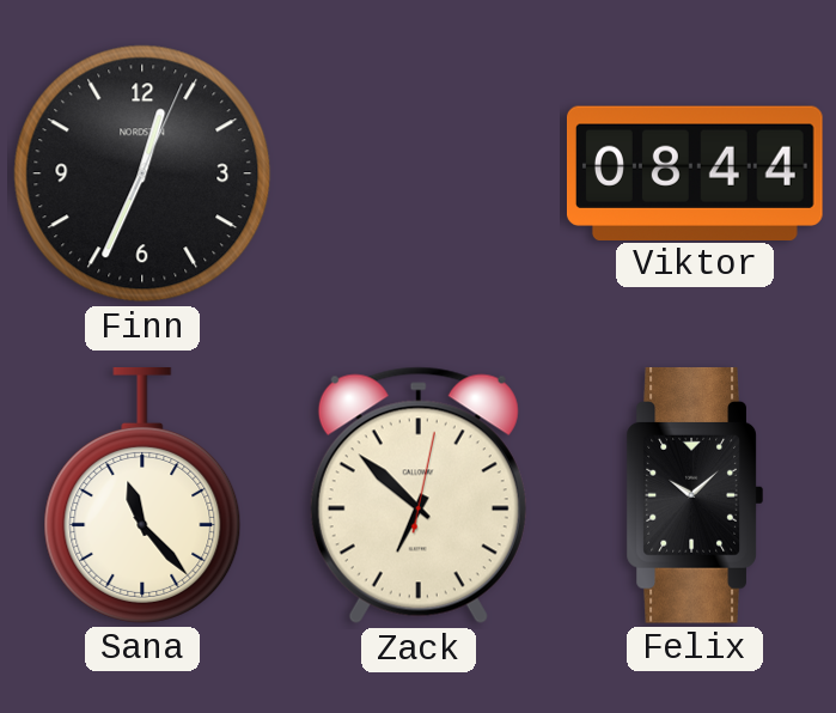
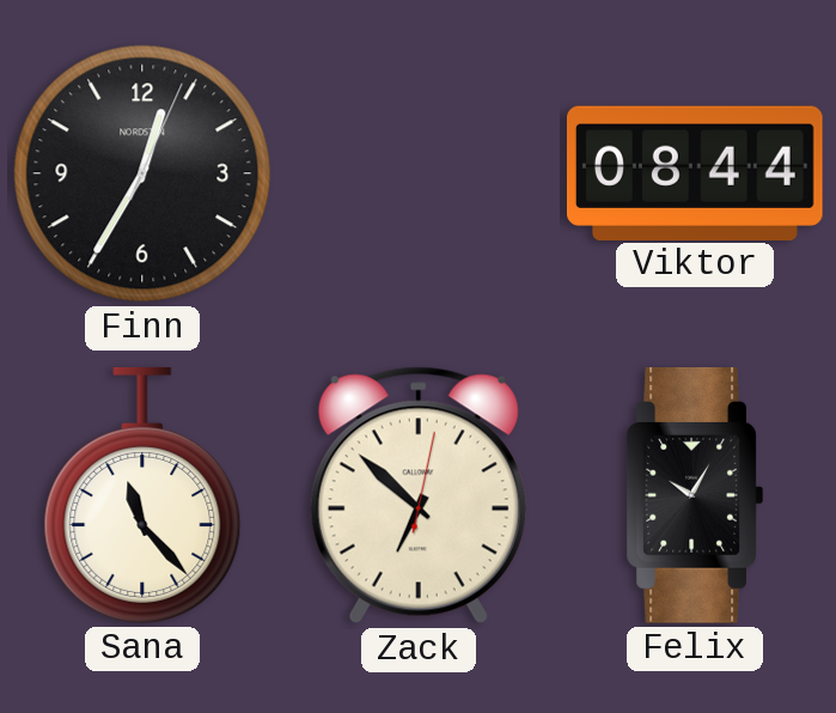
Finn: 12:34 -> 12:35
Felix: 10:08 -> 10:05
